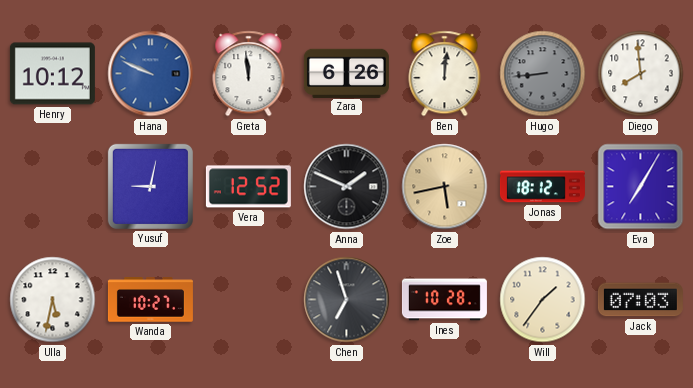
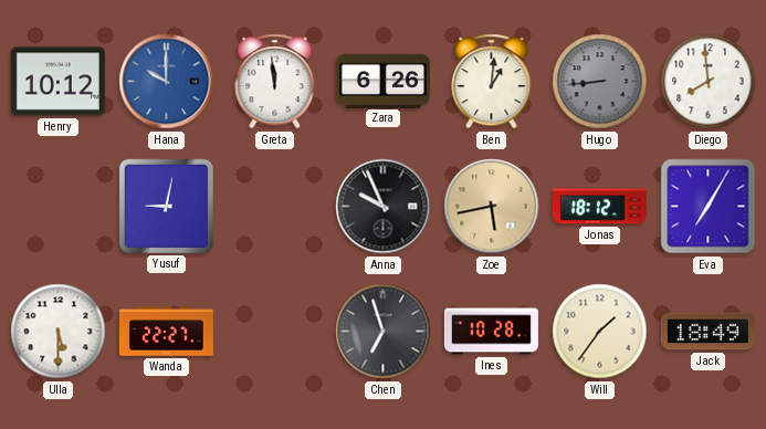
Hana: 9:49 -> 10:00
Ben: 12:01 -> 1:01
Vera: 12:52 -> none
Anna: 1:49 -> 9:56
Ulla: 5:32 -> 5:30
Wanda: 10:27 -> 22:27
Jack: 07:03 -> 18:49
